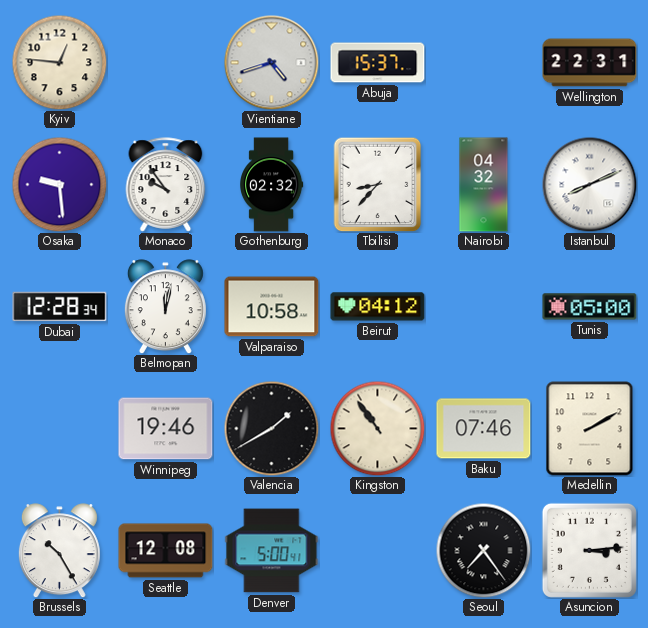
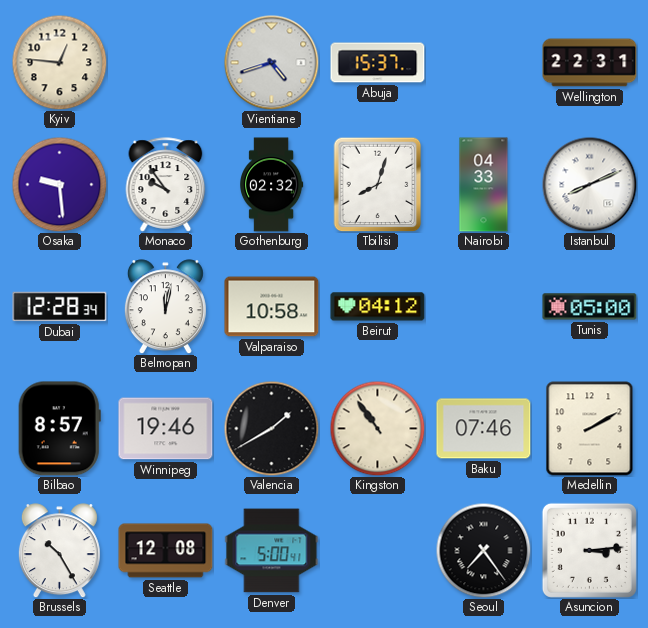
Tbilisi: 8:37 -> 8:03
Nairobi: 04:32 -> 04:33
Bilbao: none -> 8:57
